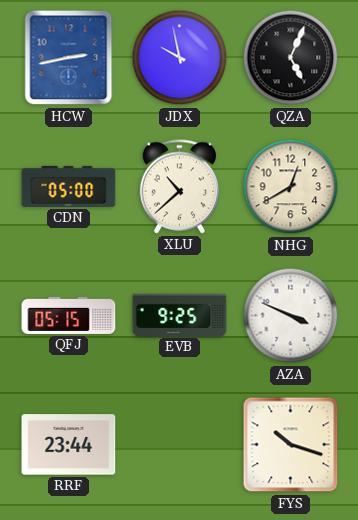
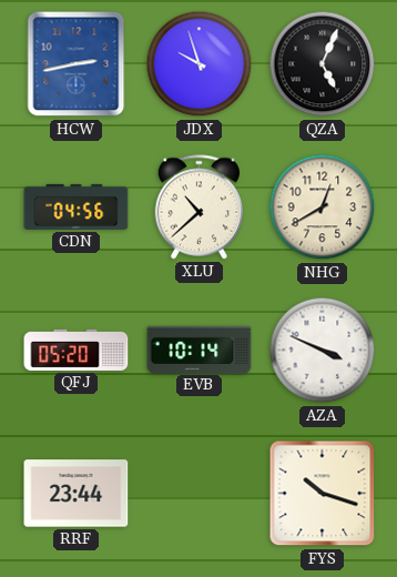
JDX: 9:58 -> 9:57
CDN: 05:00 -> 04:56
QFJ: 05:15 -> 05:20
EVB: 9:25 -> 10:14
